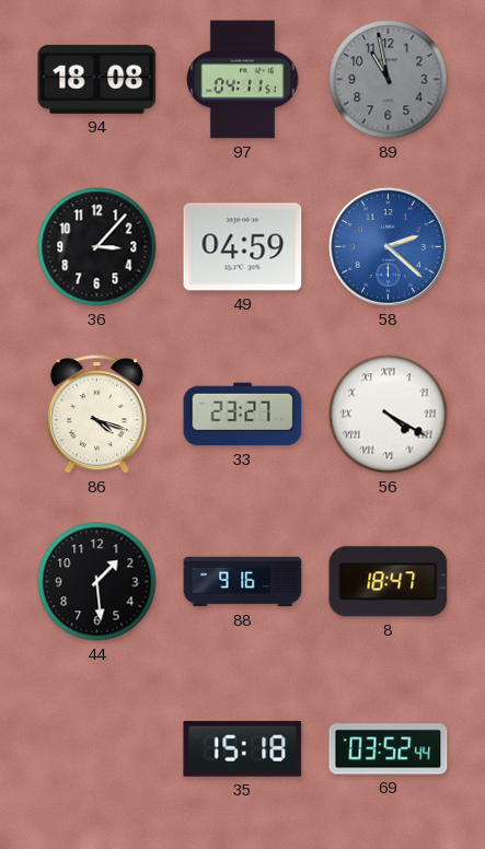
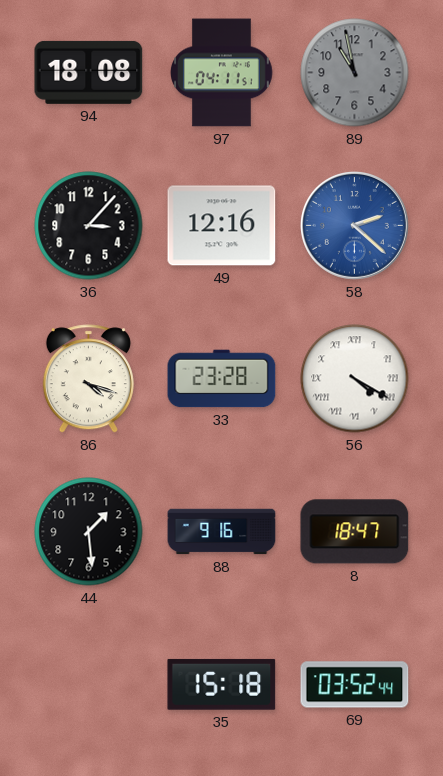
49: 04:59 -> 12:16
33: 23:27 -> 23:28
